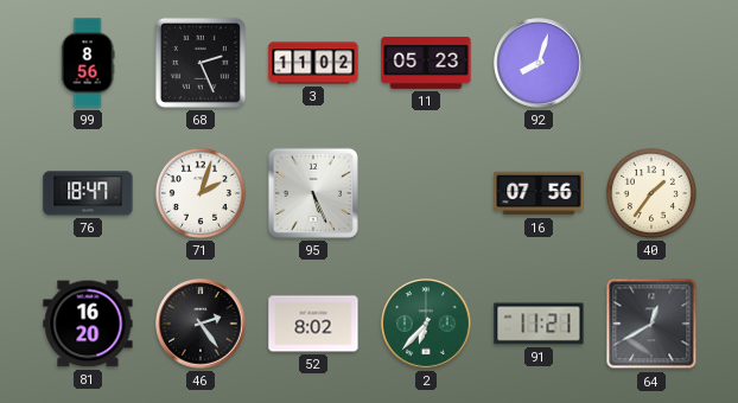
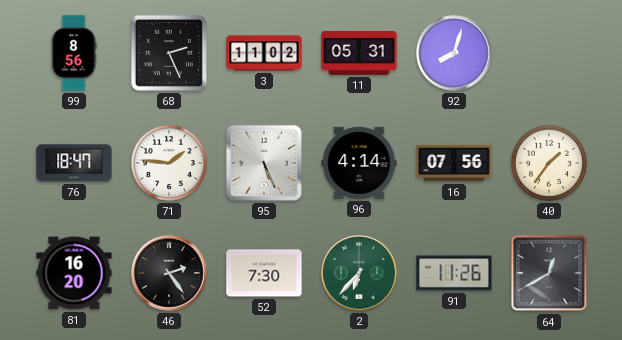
11: 05:23 -> 05:31
71: 2:03 -> 1:46
96: none -> 4:14
52: 8:02 -> 7:30
91: 11:21 -> 11:26
